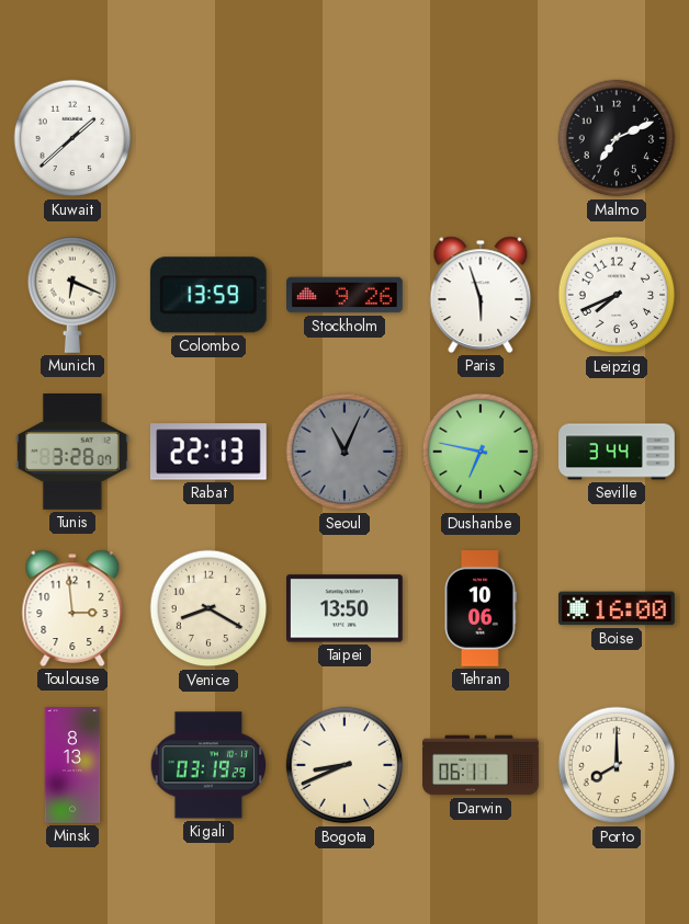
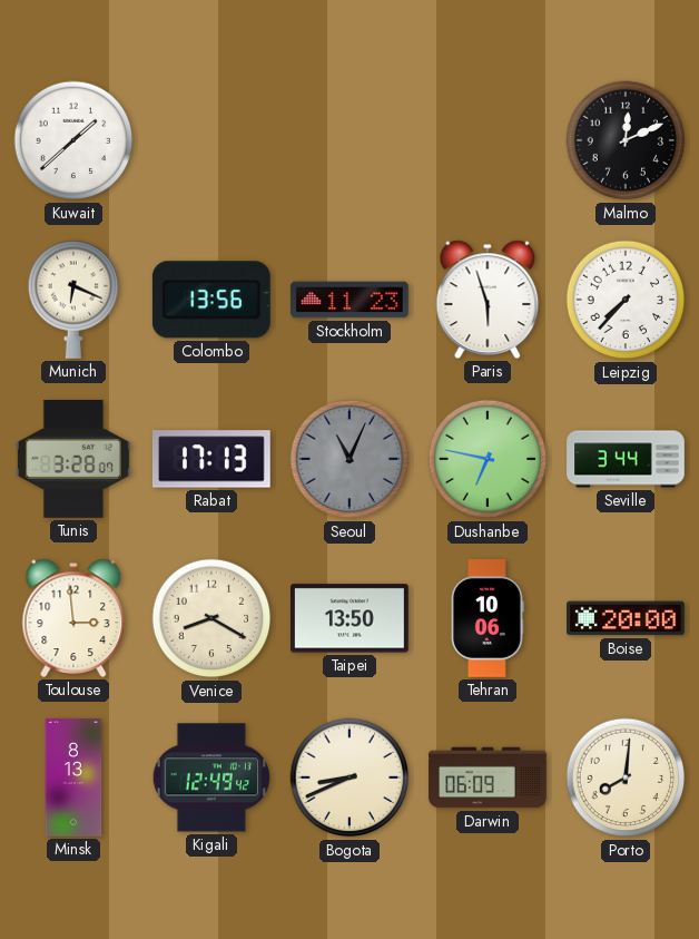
Malmo: 7:11 -> 12:11
Colombo: 13:59 -> 13:56
Stockholm: 9:26 -> 11:23
Leipzig: 7:41 -> 7:37
Rabat: 22:13 -> 17:13
Boise: 16:00 -> 20:00
Kigali: 03:19 -> 12:49
Darwin: 06:11 -> 06:09
Porto: 8:00 -> 8:01
